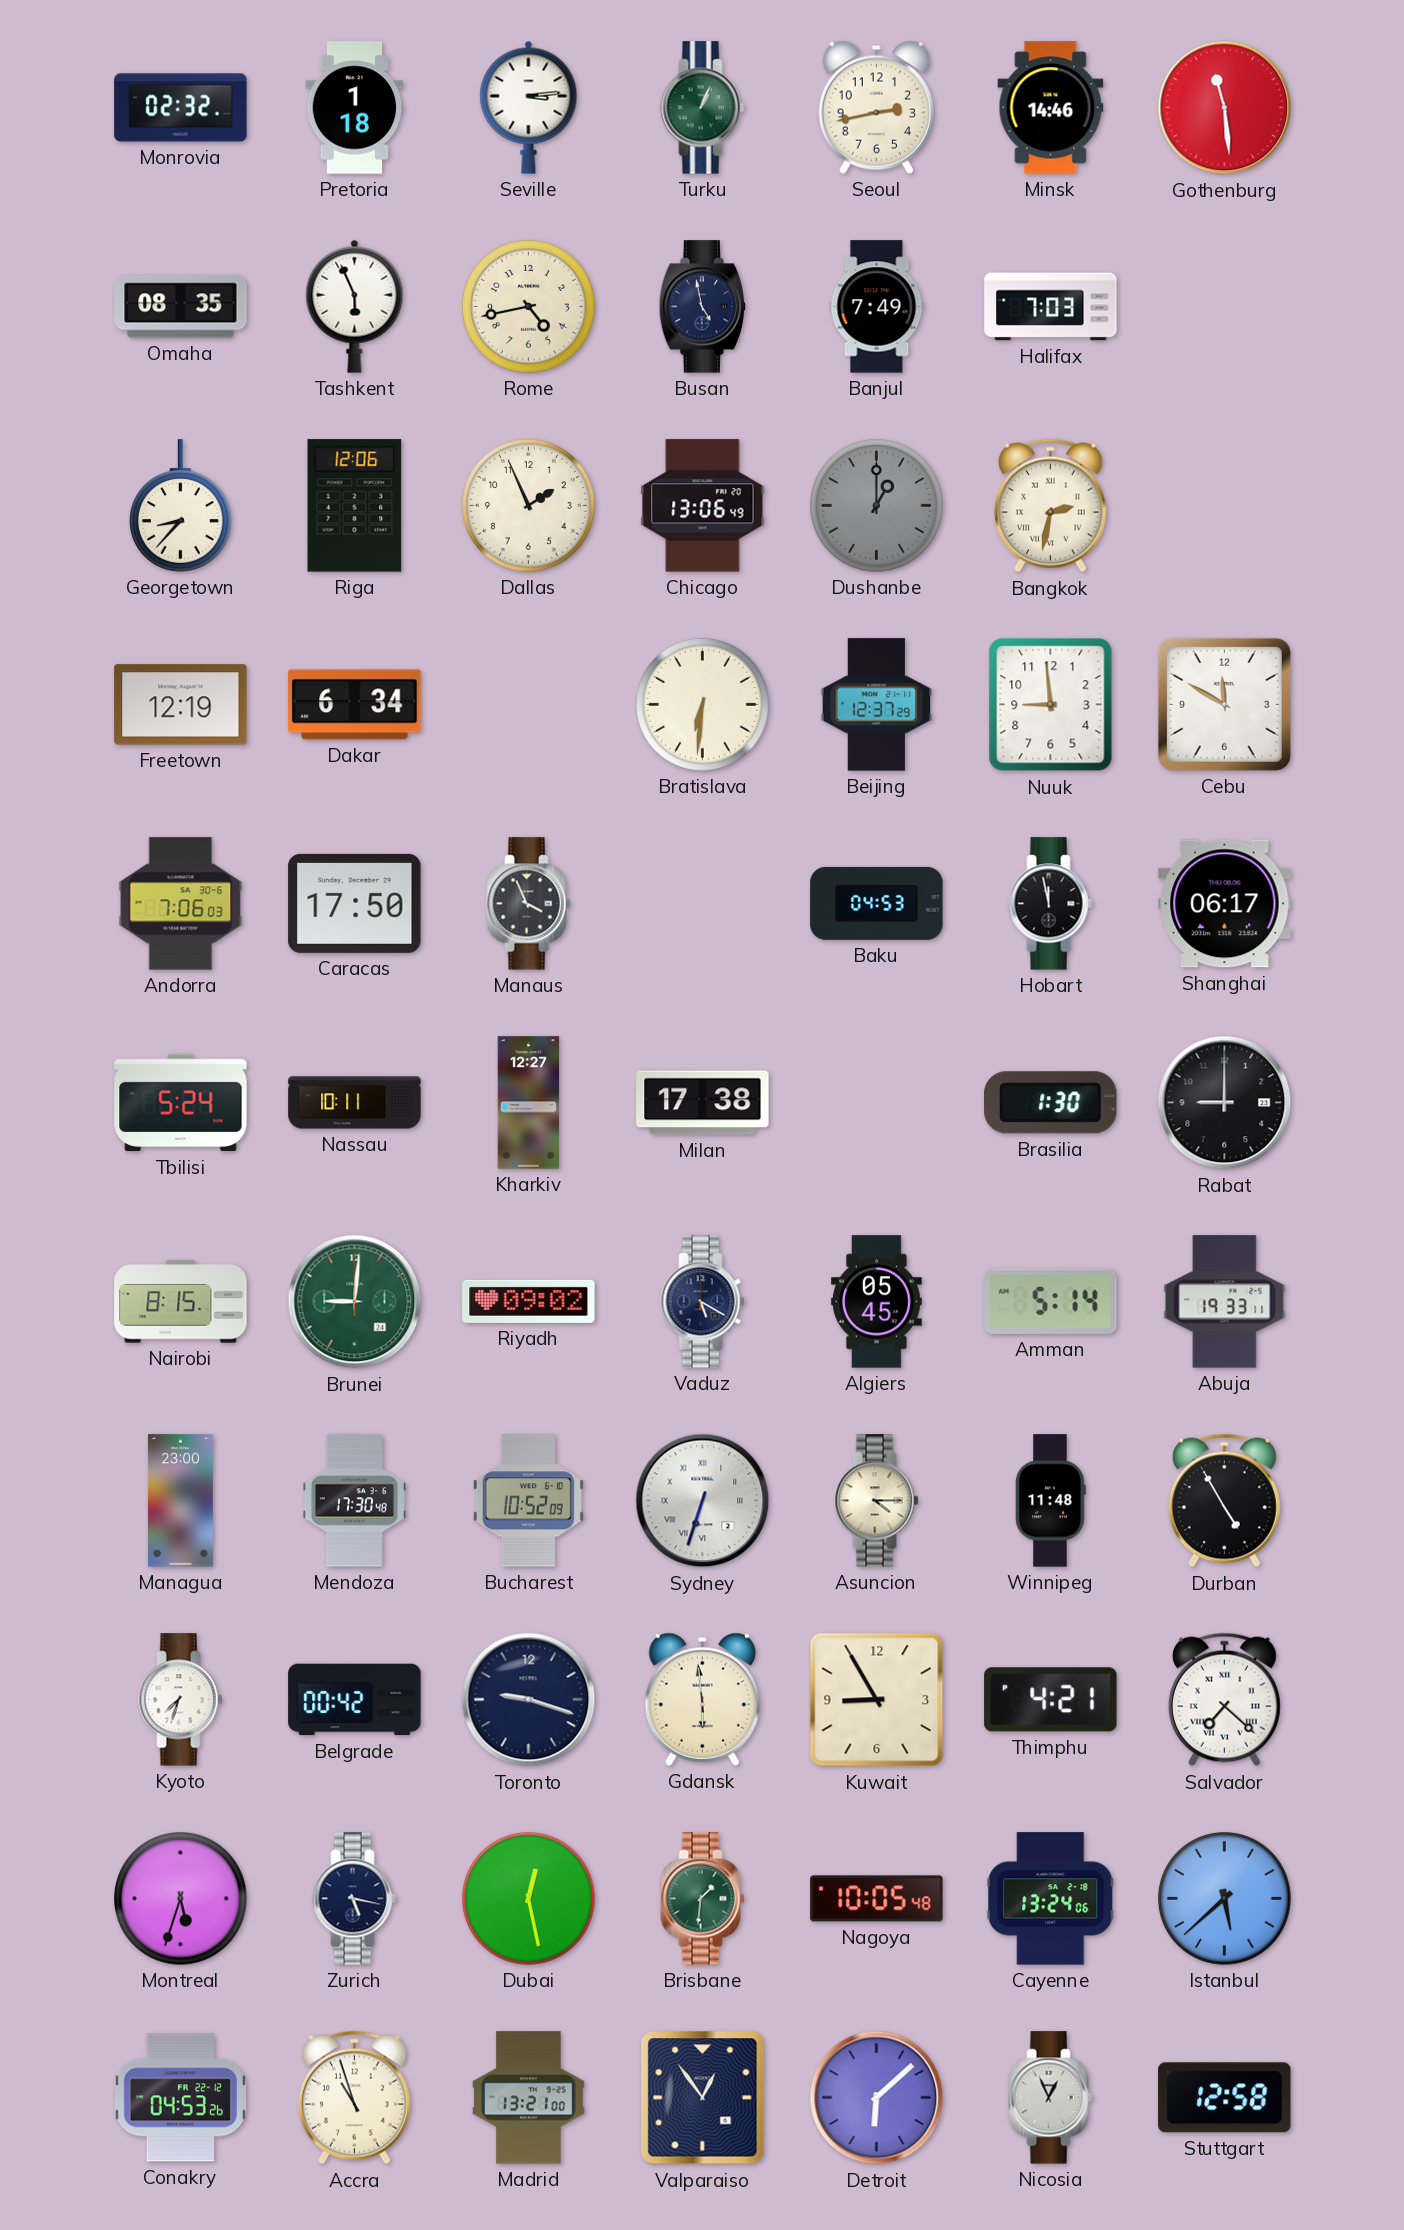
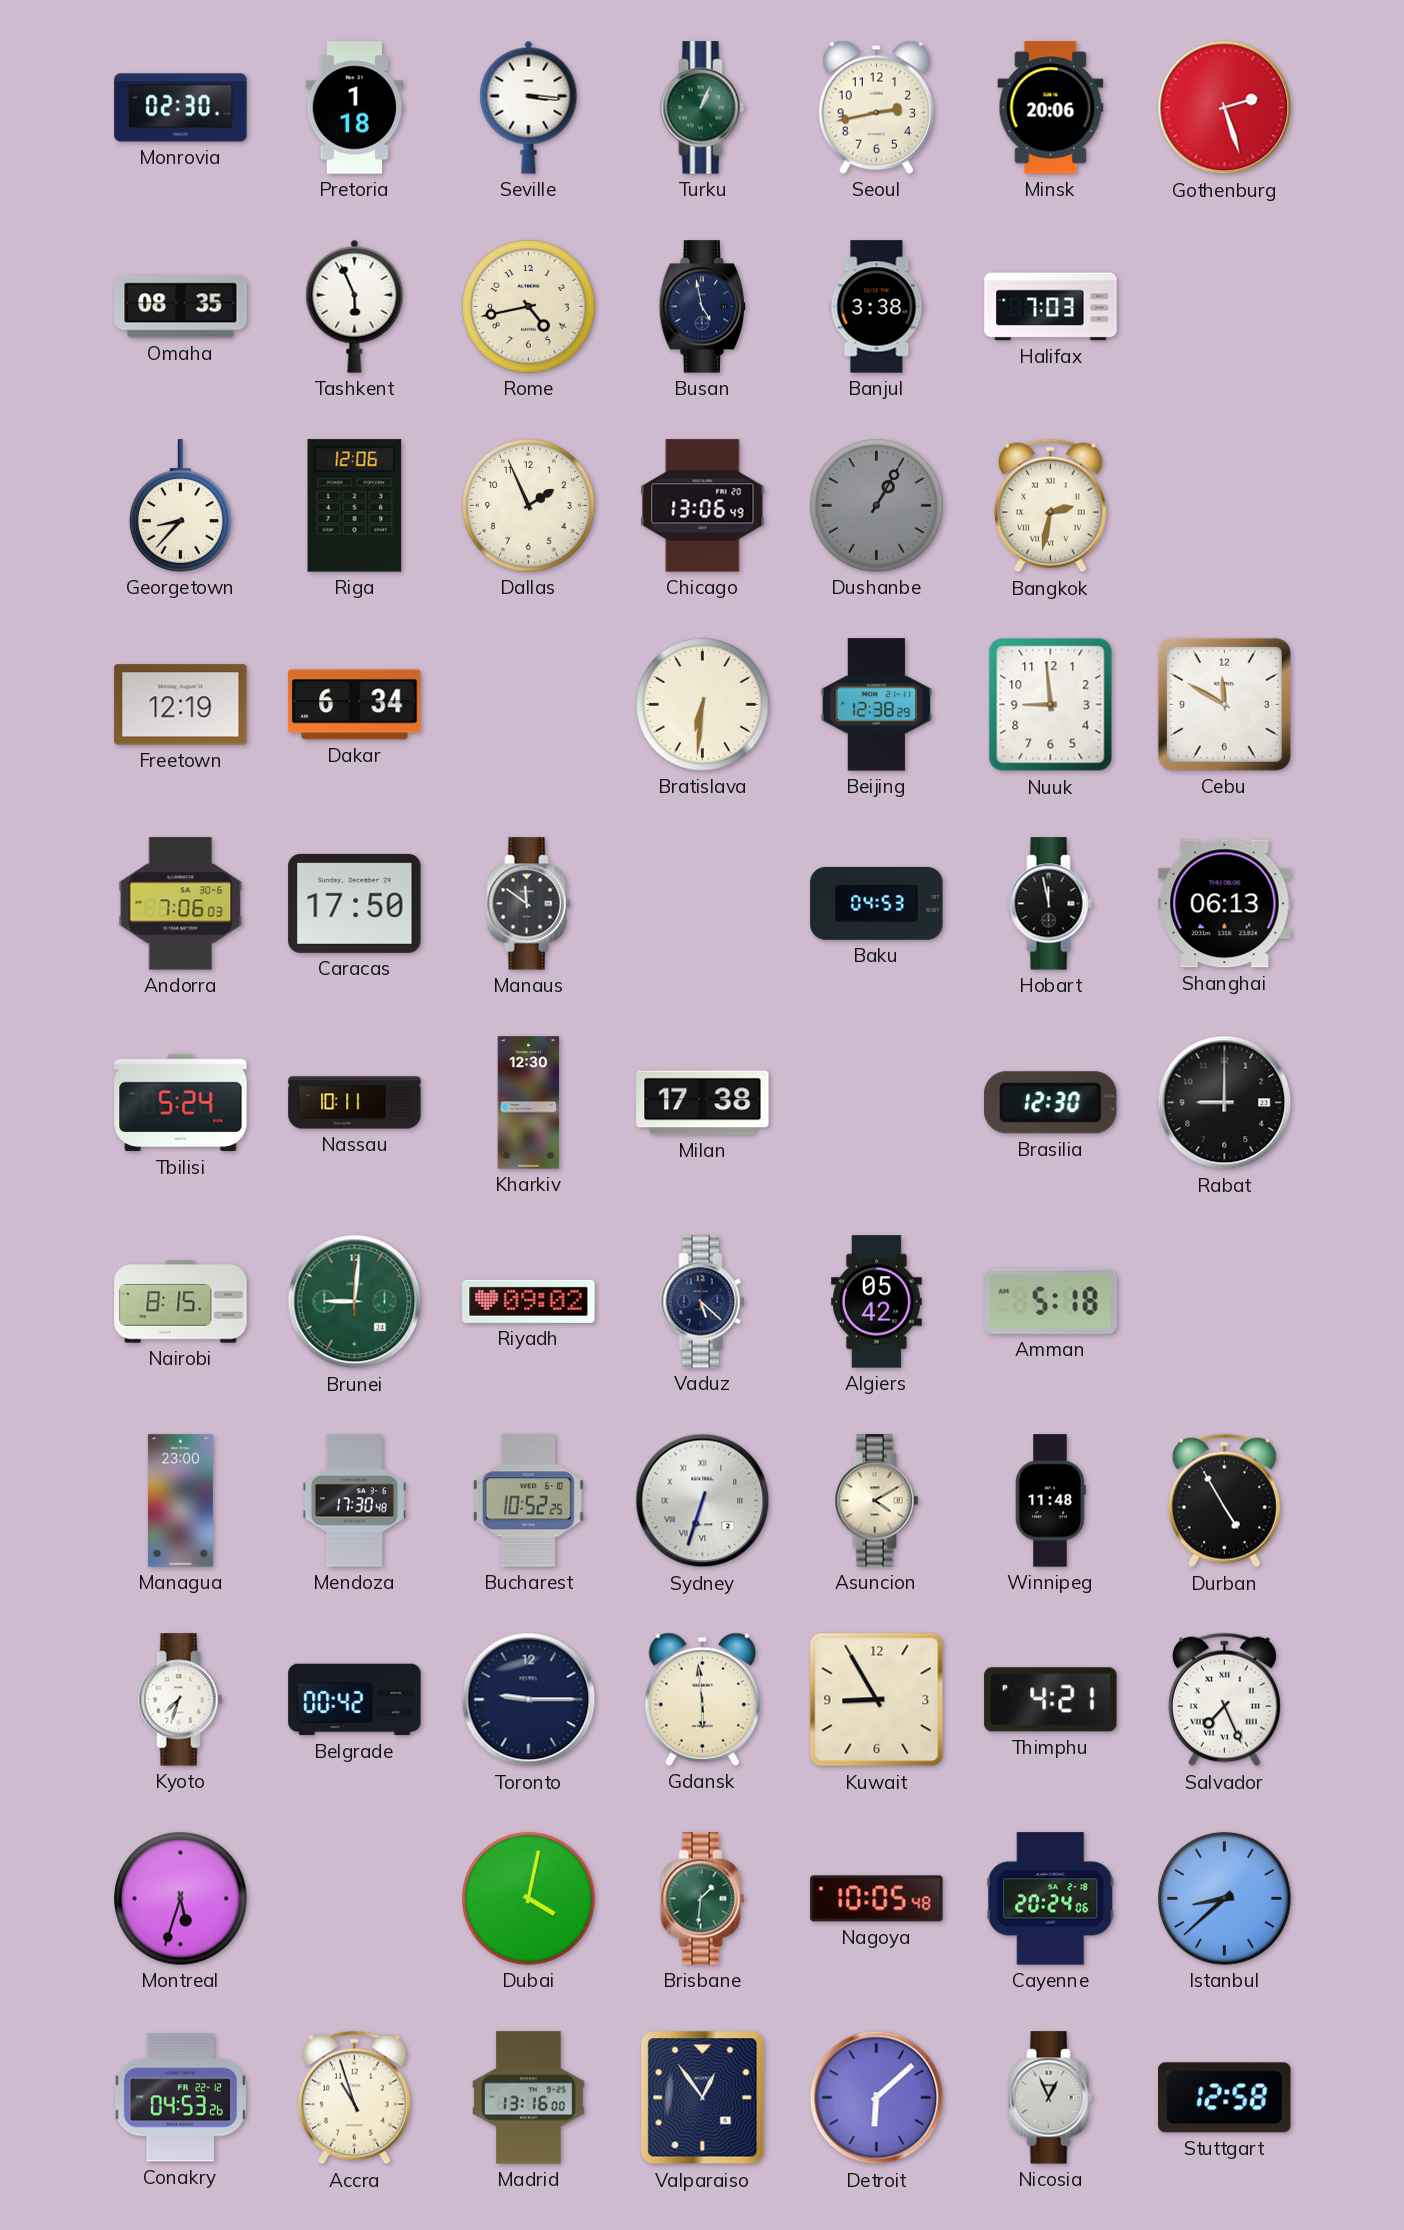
Monrovia: 02:32 -> 02:30
Seville: 3:14 -> 3:16
Minsk: 14:46 -> 20:06
Gothenburg: 11:29 -> 2:27
Banjul: 7:49 -> 3:38
Dushanbe: 1:00 -> 1:05
Beijing: 12:37 -> 12:38
Manaus: 3:56 -> 11:51
Shanghai: 06:17 -> 06:13
Kharkiv: 12:27 -> 12:30
Brasilia: 1:30 -> 12:30
Vaduz: 5:20 -> 5:22
Algiers: 05:45 -> 05:42
Amman: 5:14 -> 5:18
Abuja: 19:33 -> none
Bucharest: 10:52:09 -> 10:52:25
Asuncion: 4:15 -> 4:10
Toronto: 9:18 -> 9:15
Salvador: 7:22 -> 7:26
Zurich: 5:17 -> none
Dubai: 12:28 -> 4:02
Cayenne: 13:24 -> 20:24
Istanbul: 5:38 -> 8:38
Madrid: 13:21 -> 13:16
